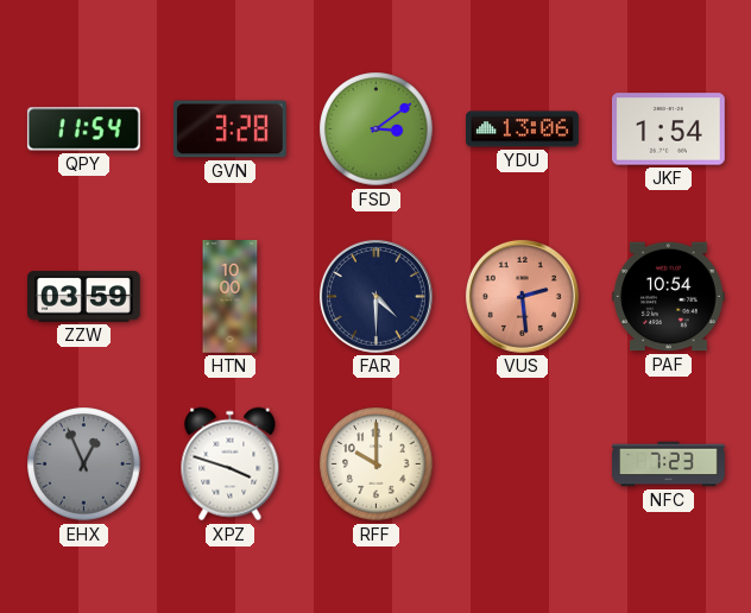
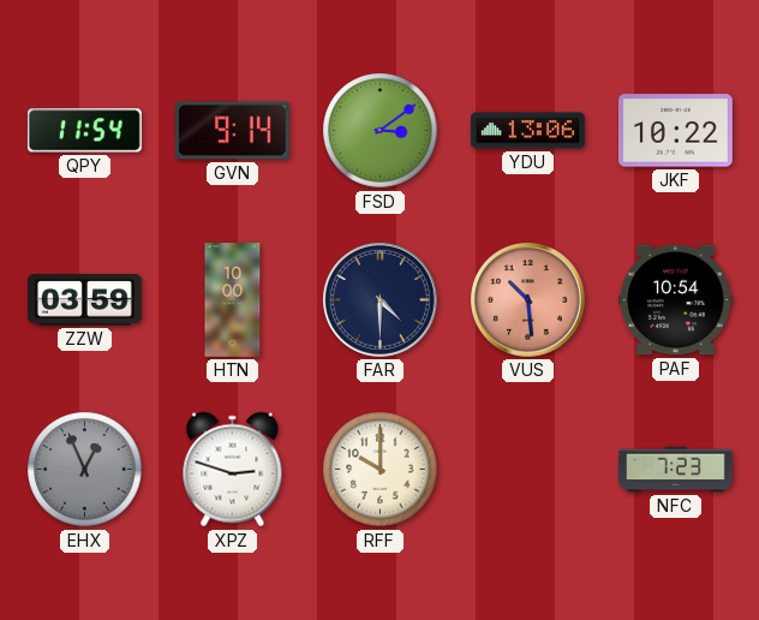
GVN: 3:28 -> 9:14
JKF: 1:54 -> 10:22
VUS: 2:29 -> 10:29
XPZ: 3:48 -> 2:48
